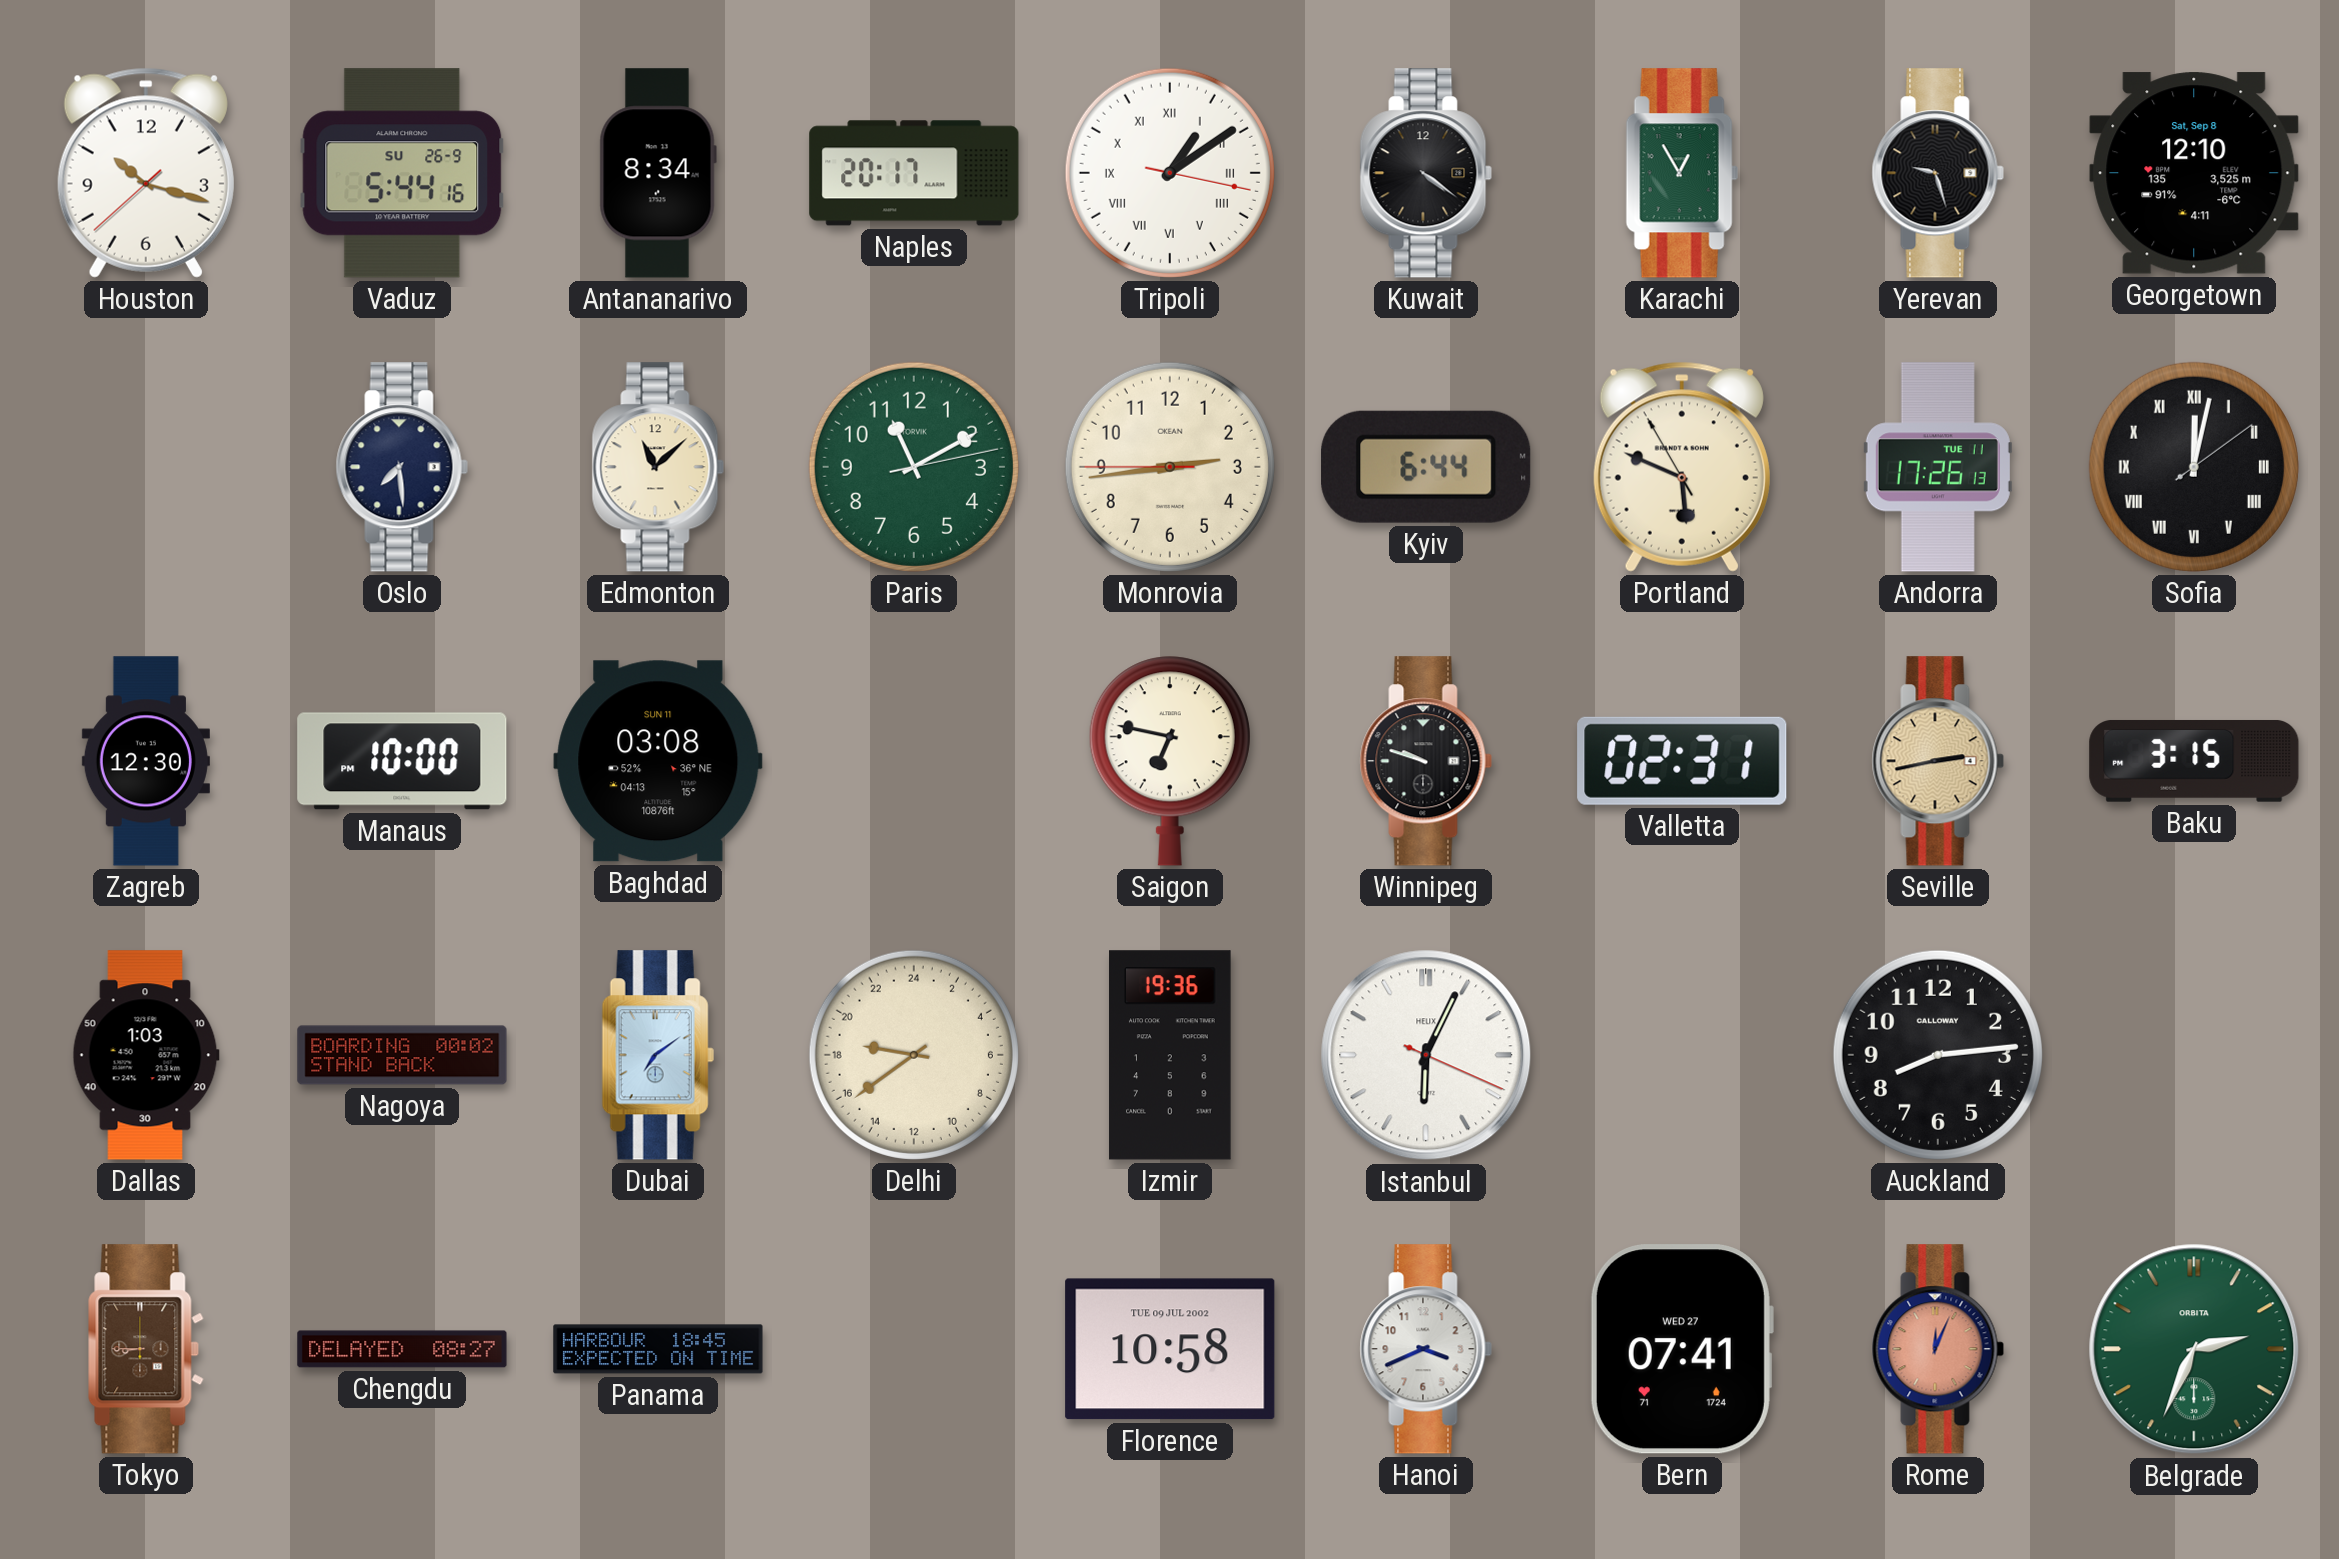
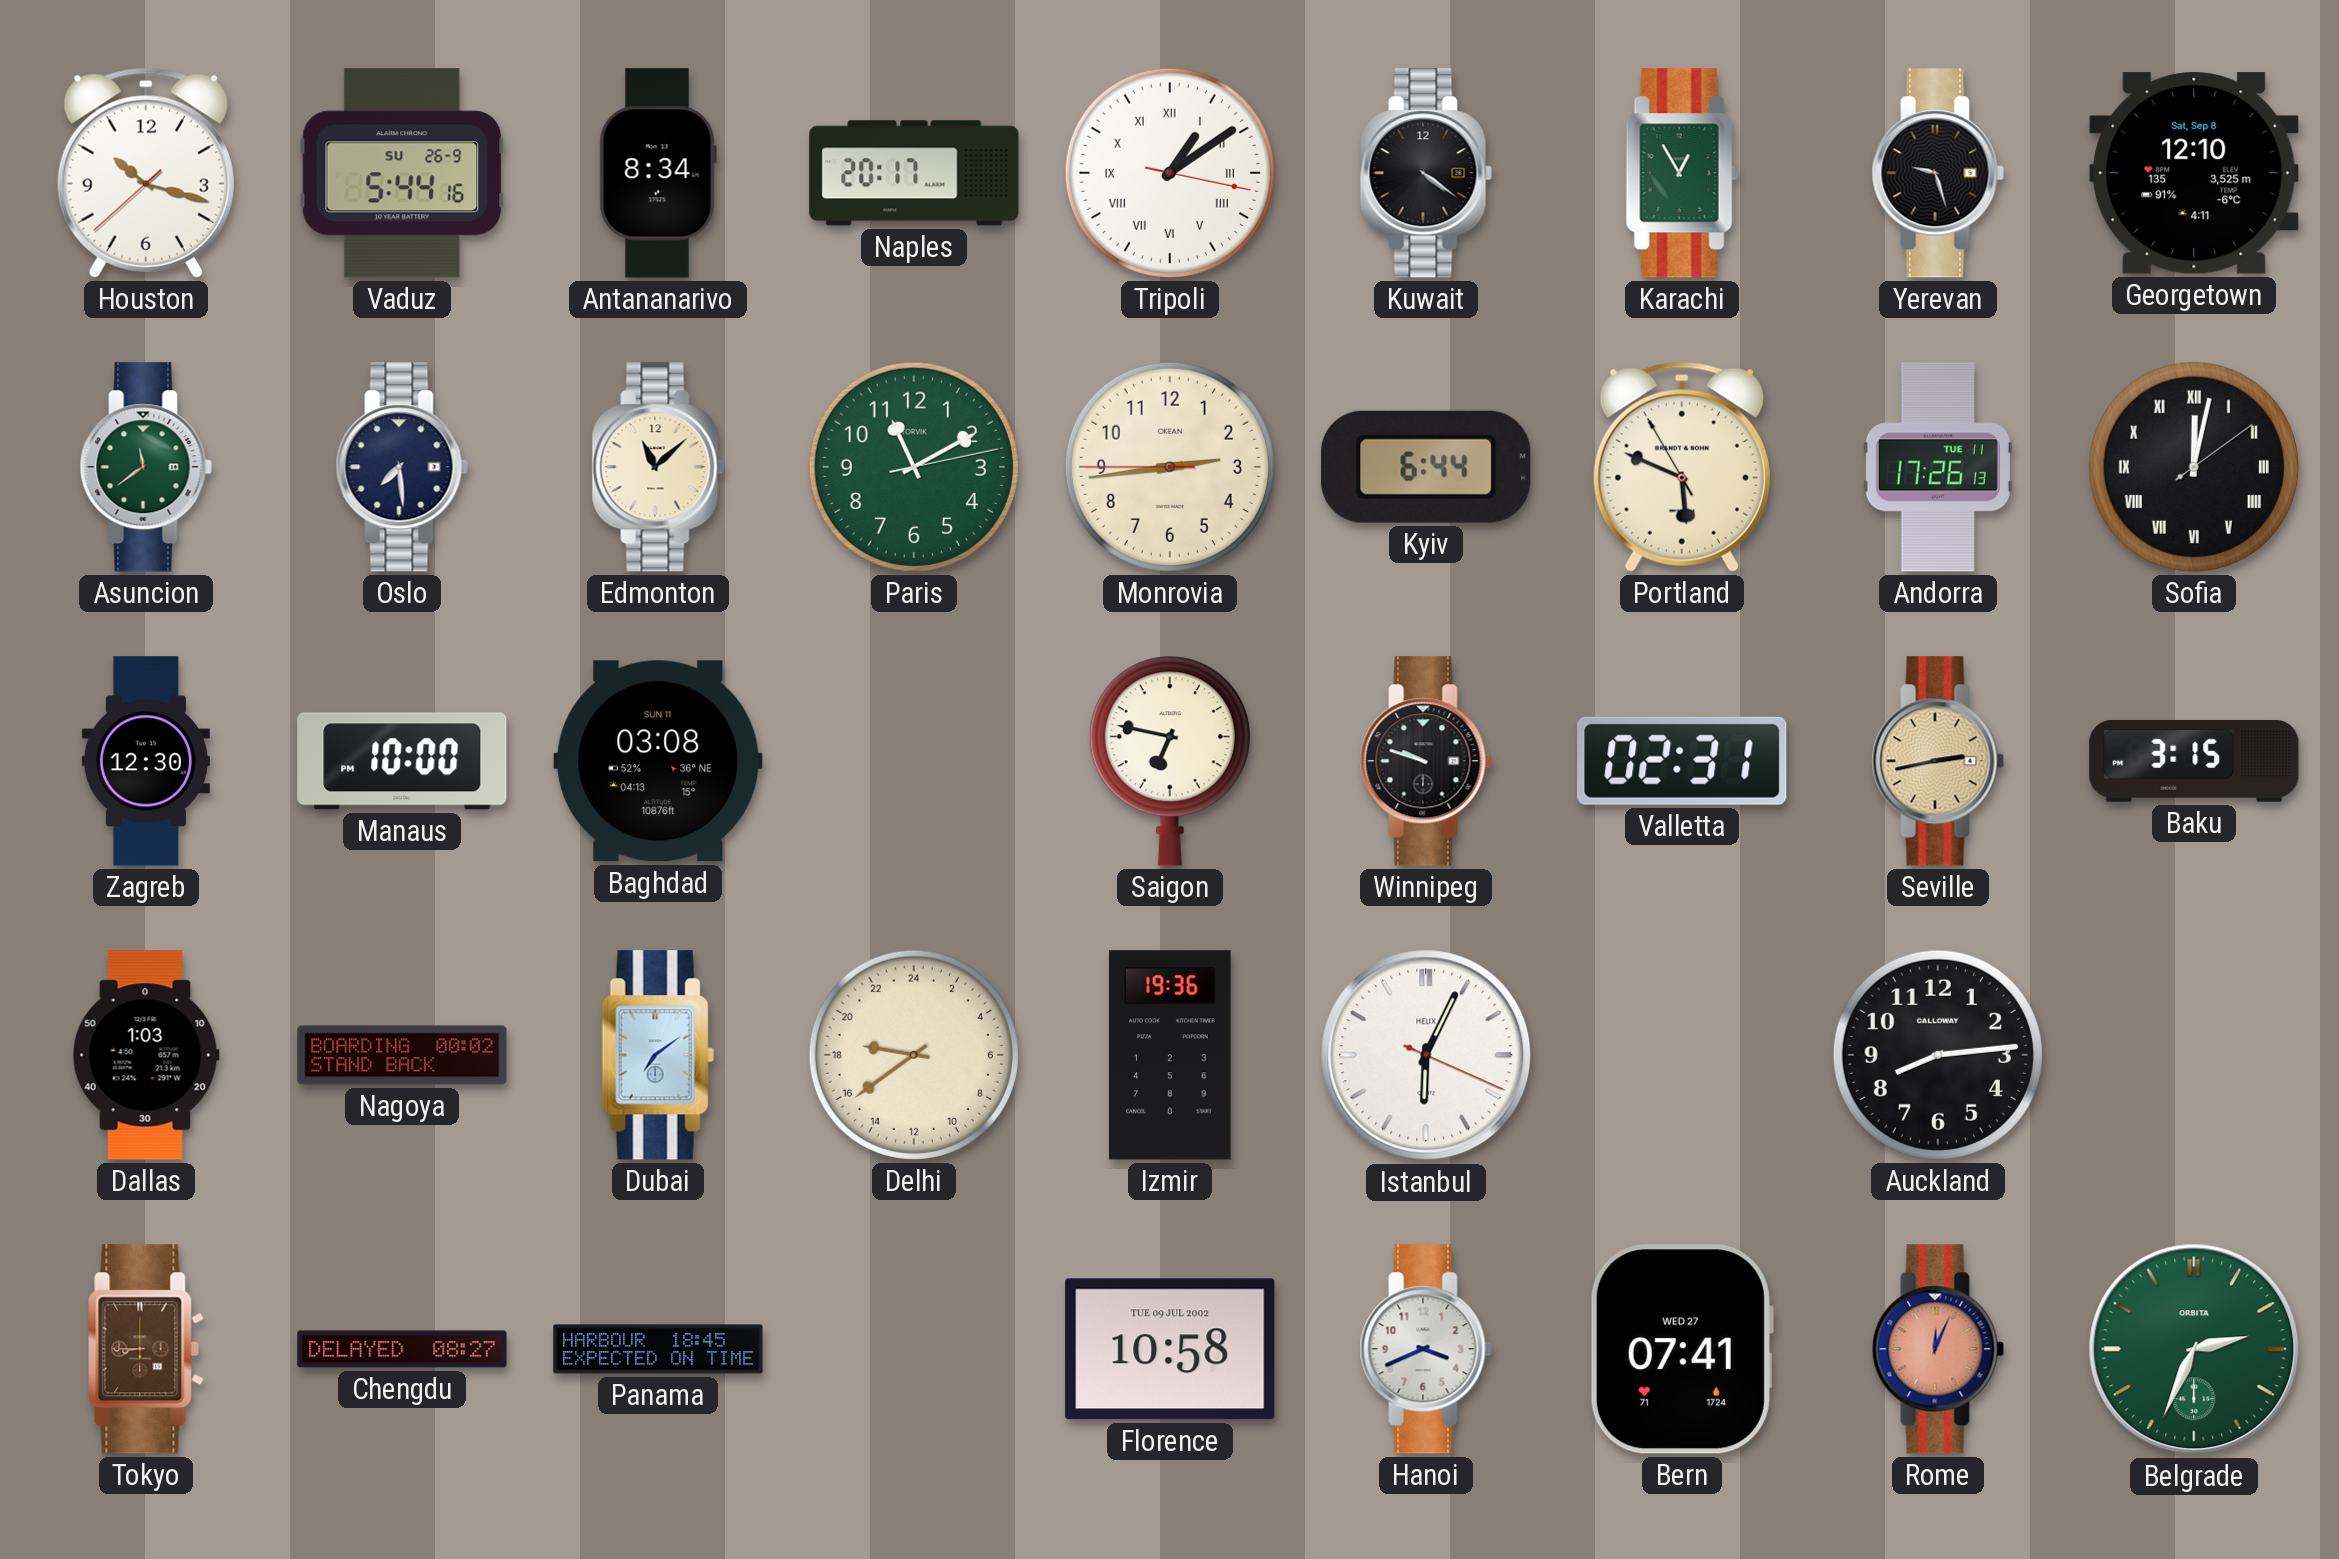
Asuncion: none -> 11:39
